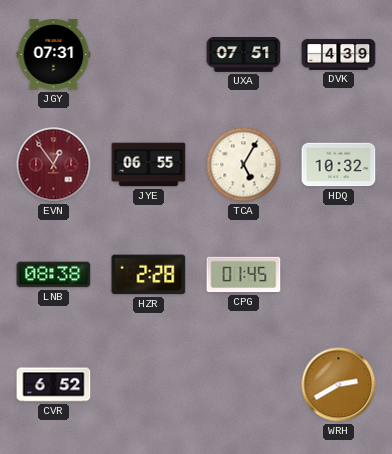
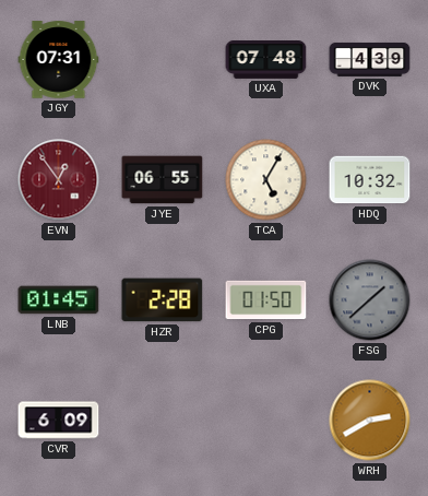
UXA: 07:51 -> 07:48
LNB: 08:38 -> 01:45
CPG: 01:45 -> 01:50
FSG: none -> 1:38
CVR: 6:52 -> 6:09
